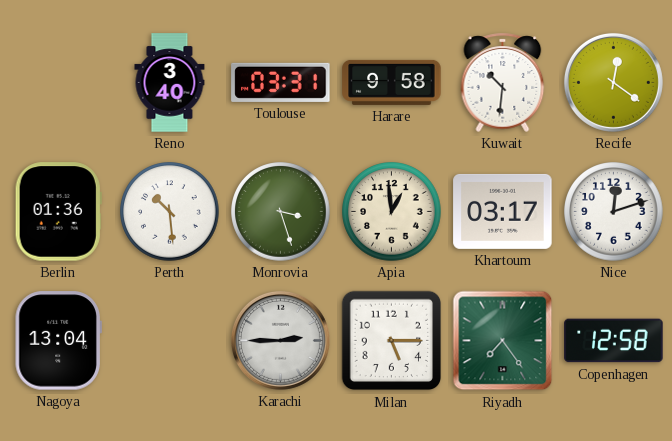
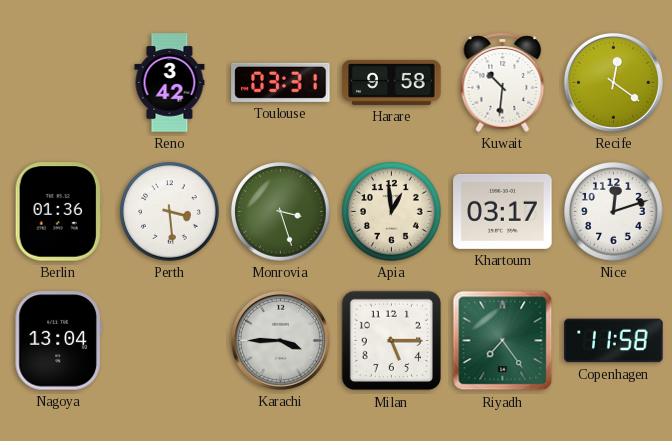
Reno: 3:40 -> 3:42
Perth: 10:29 -> 3:29
Karachi: 2:45 -> 3:45
Copenhagen: 12:58 -> 11:58
